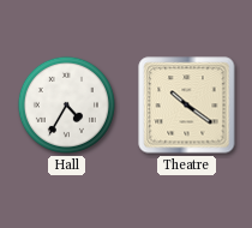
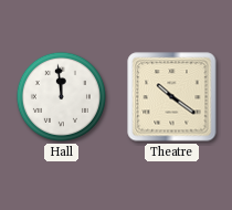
Hall: 4:35 -> 11:59
